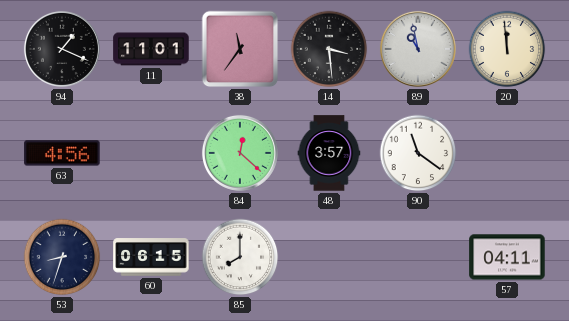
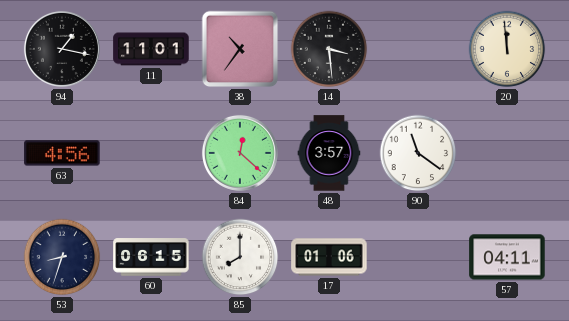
94: 1:19 -> 1:17
38: 11:36 -> 10:36
89: 10:58 -> none
17: none -> 01:06
